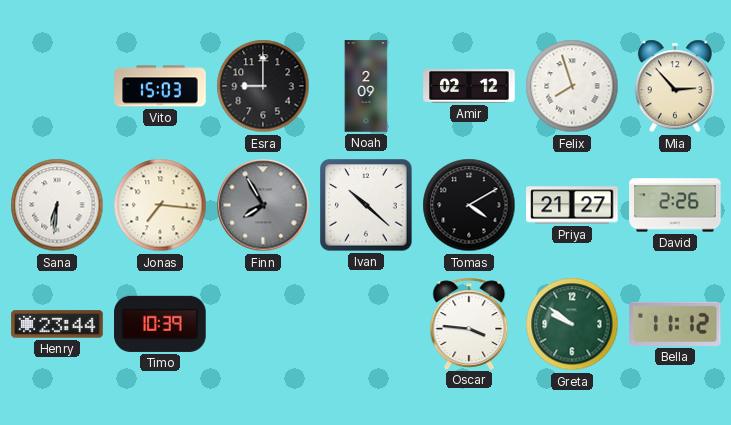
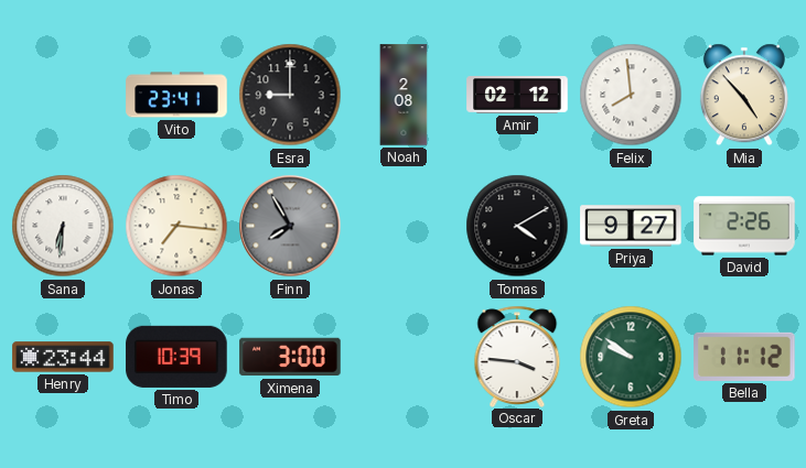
Vito: 15:03 -> 23:41
Noah: 2:09 -> 2:08
Felix: 7:57 -> 7:59
Mia: 2:53 -> 4:53
Ivan: 10:22 -> none
Priya: 21:27 -> 9:27
Ximena: none -> 3:00
